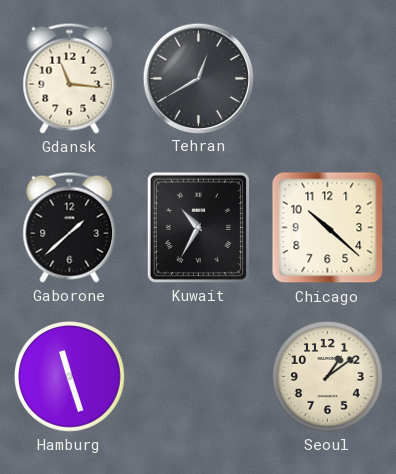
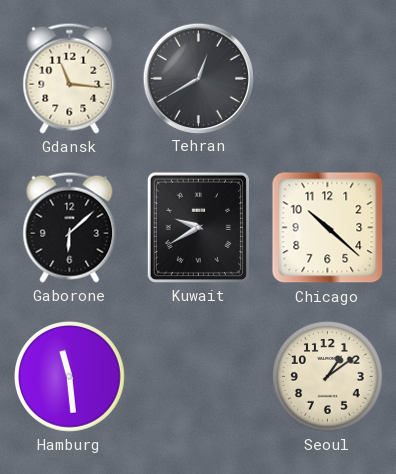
Gaborone: 1:38 -> 6:08
Kuwait: 10:35 -> 9:40
Hamburg: 11:27 -> 11:29
